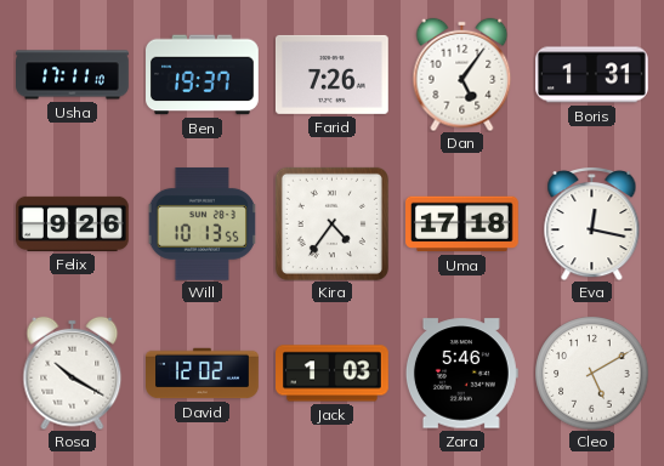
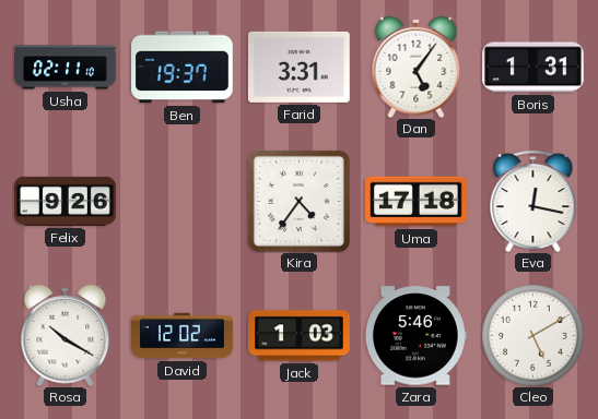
Usha: 17:11 -> 02:11
Farid: 7:26 -> 3:31
Will: 10:13 -> none
